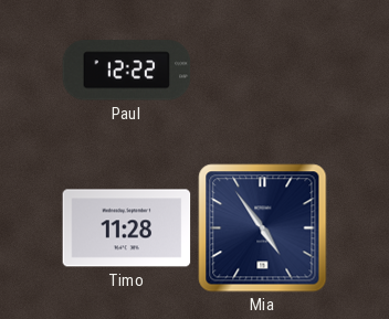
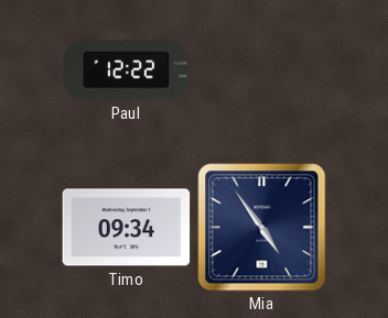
Timo: 11:28 -> 09:34
